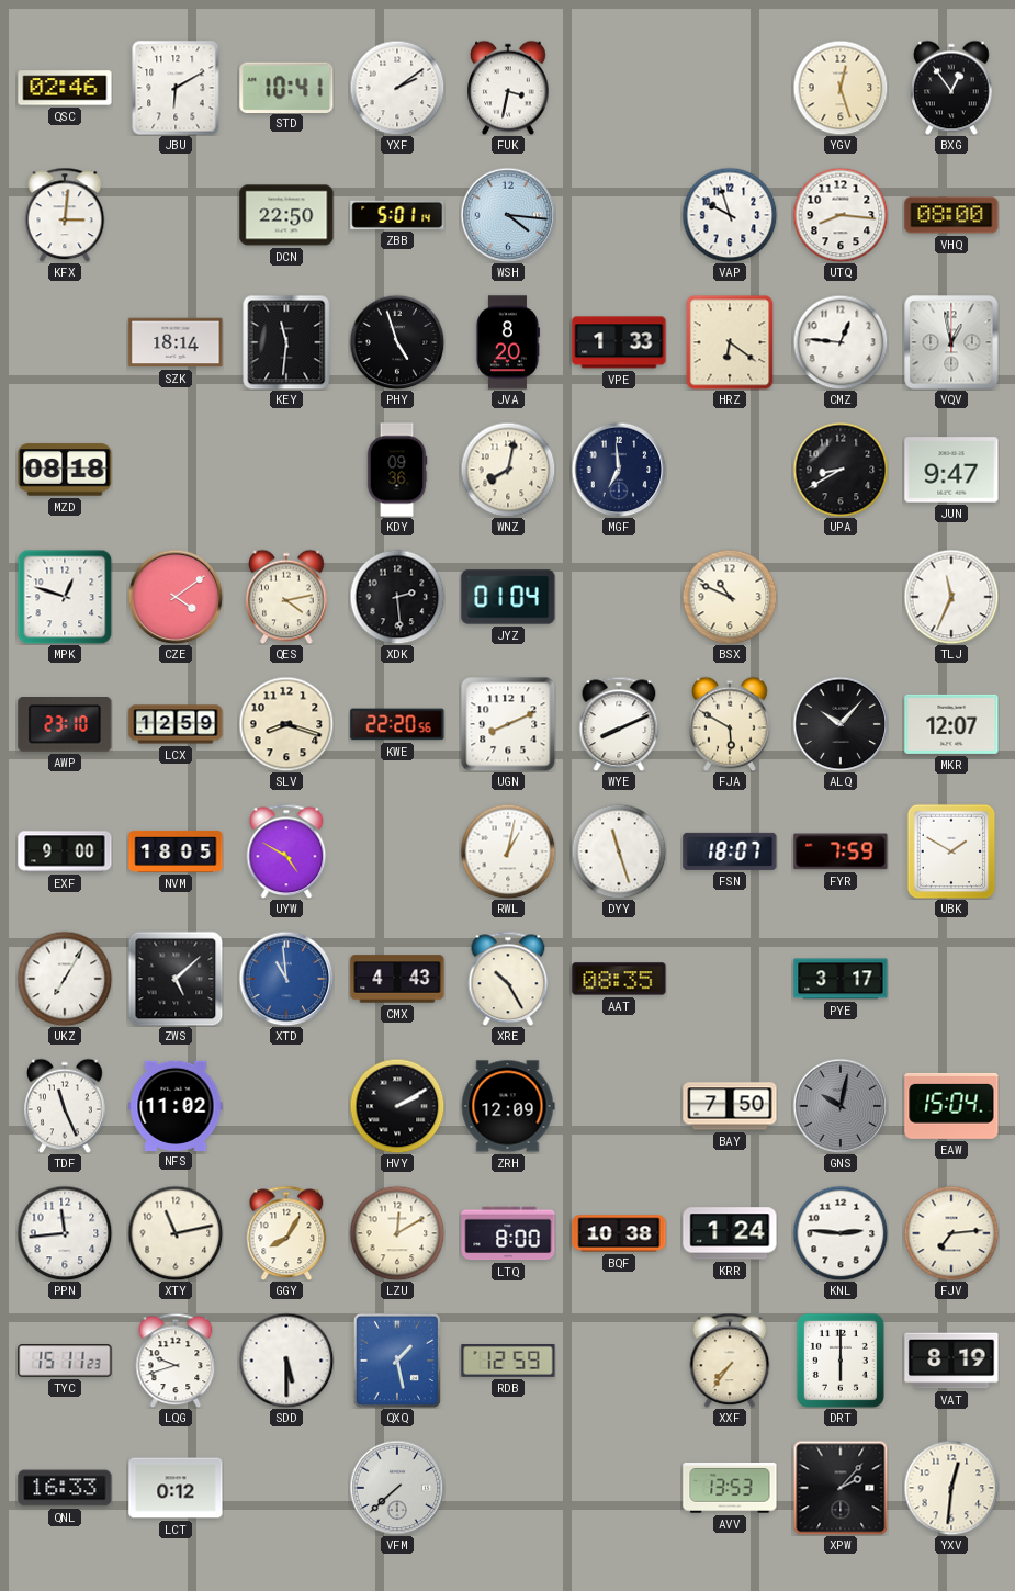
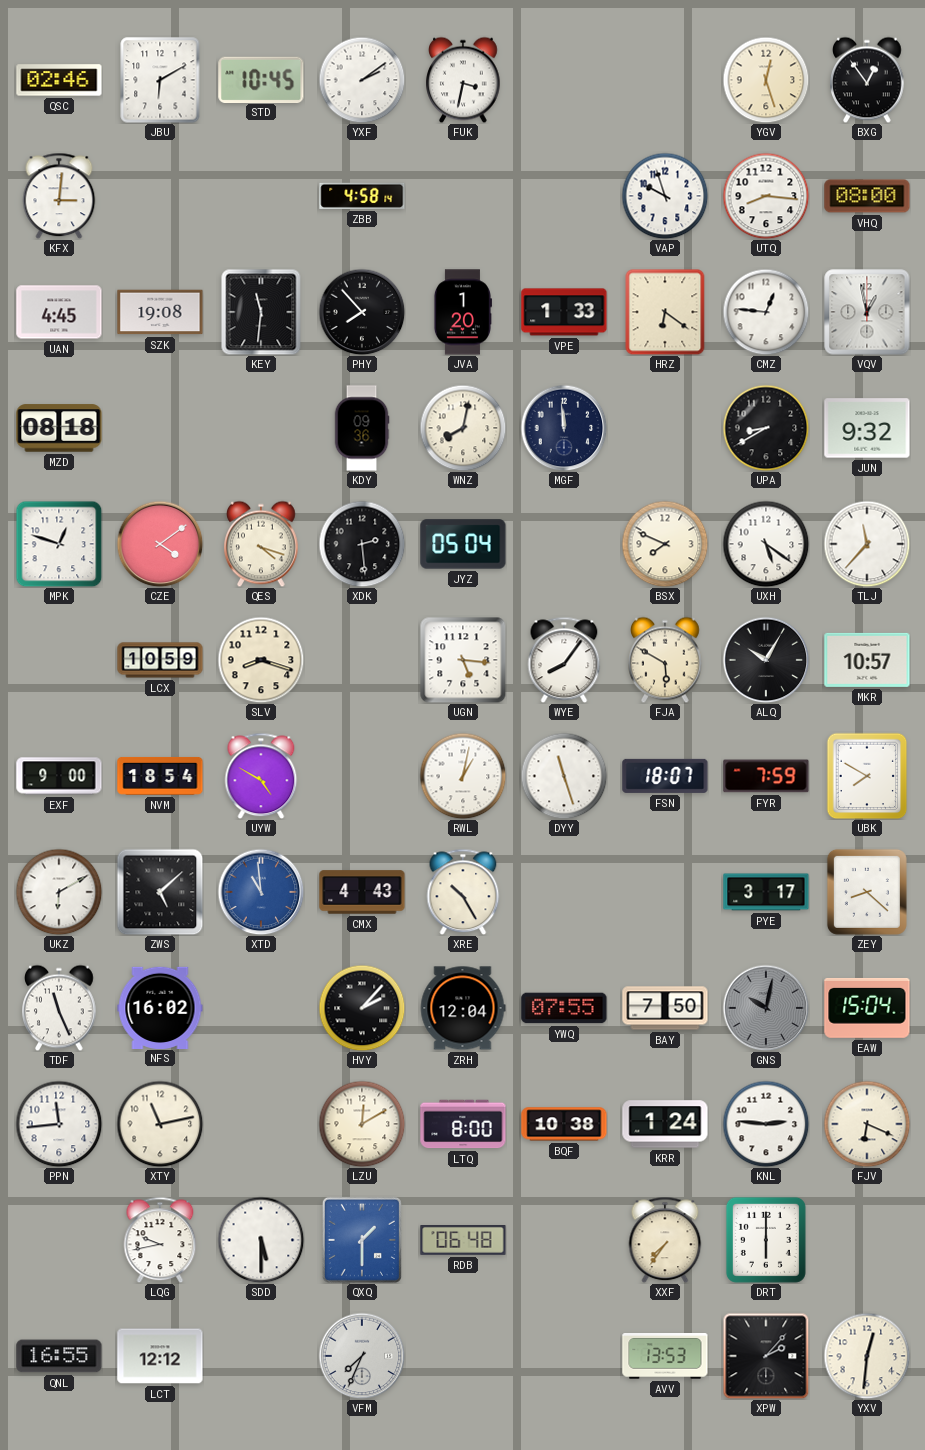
STD: 10:41 -> 10:45
DCN: 22:50 -> none
ZBB: 5:01 -> 4:58
WSH: 4:16 -> none
UAN: none -> 4:45
SZK: 18:14 -> 19:08
PHY: 4:57 -> 7:53
JVA: 8:20 -> 1:20
MGF: 6:59 -> 11:59
JUN: 9:47 -> 9:32
QES: 4:13 -> 4:18
JYZ: 01:04 -> 05:04
BSX: 10:49 -> 7:49
UXH: none -> 5:21
TLJ: 11:34 -> 11:37
AWP: 23:10 -> none
LCX: 12:59 -> 10:59
KWE: 22:20 -> none
UGN: 8:11 -> 5:16
WYE: 8:11 -> 8:06
ALQ: 10:07 -> 10:05
MKR: 12:07 -> 10:57
NVM: 18:05 -> 18:54
UBK: 1:50 -> 7:50
UKZ: 7:05 -> 6:10
AAT: 08:35 -> none
ZEY: none -> 8:22
NFS: 11:02 -> 16:02
HVY: 2:10 -> 2:07
ZRH: 12:09 -> 12:04
YWQ: none -> 07:55
GGY: 8:05 -> none
FJV: 7:14 -> 6:19
TYC: 15:11 -> none
LQG: 9:42 -> 9:43
QXQ: 1:28 -> 1:30
RDB: 12:59 -> 06:48
VAT: 8:19 -> none
QNL: 16:33 -> 16:55
LCT: 0:12 -> 12:12
VFM: 7:38 -> 7:34
